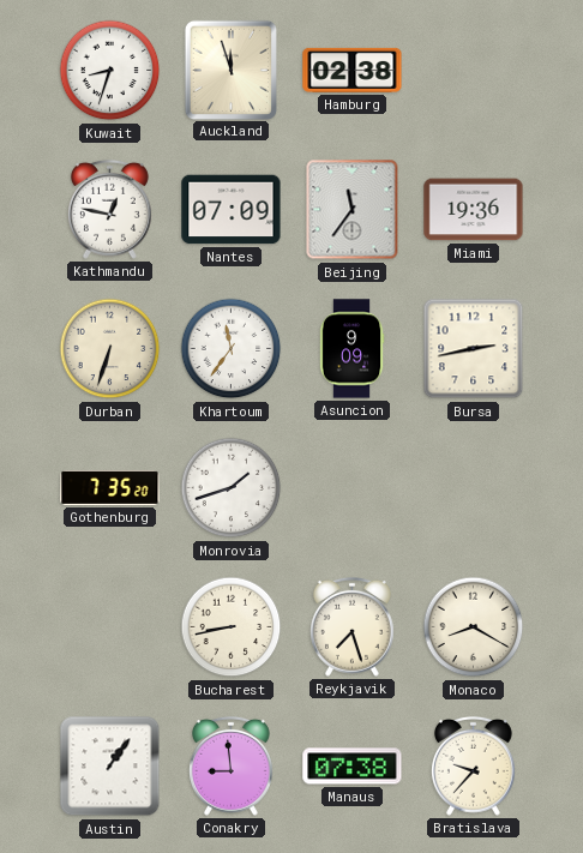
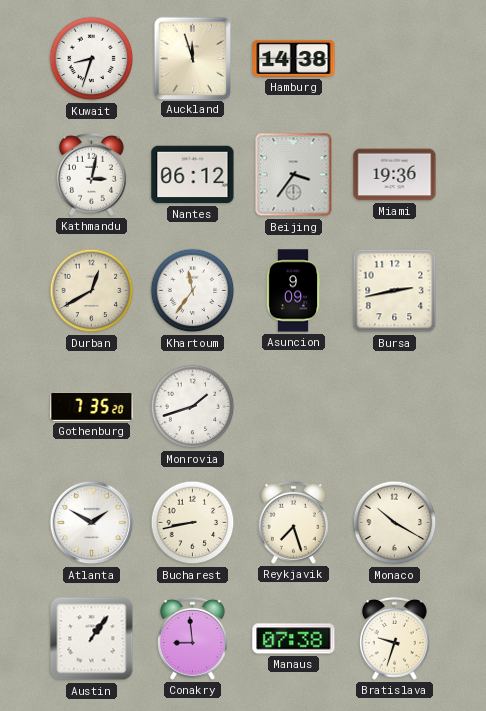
Hamburg: 02:38 -> 14:38
Kathmandu: 12:47 -> 3:02
Nantes: 07:09 -> 06:12
Beijing: 11:36 -> 3:36
Durban: 6:33 -> 12:40
Atlanta: none -> 1:50
Monaco: 8:20 -> 10:20
Bratislava: 9:37 -> 9:33
